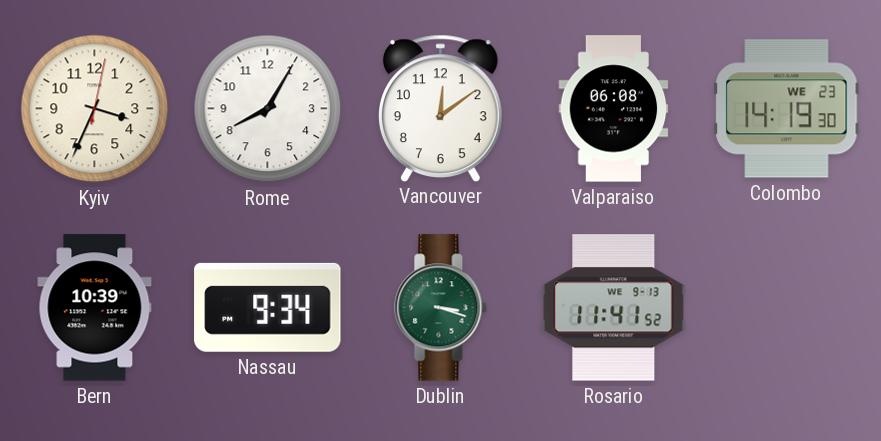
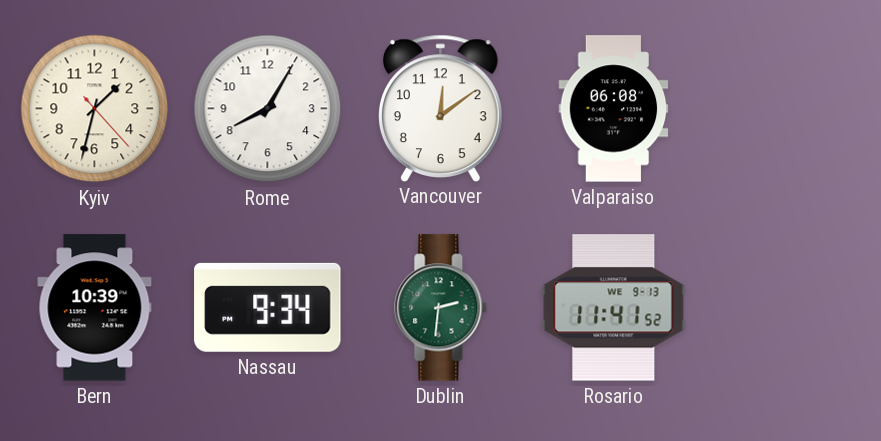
Kyiv: 3:34 -> 1:32
Colombo: 14:19 -> none
Dublin: 3:18 -> 2:31
